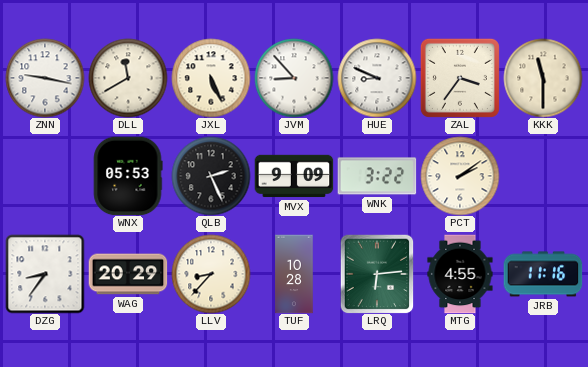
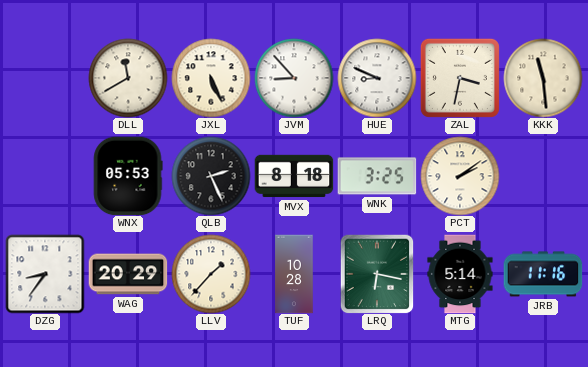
ZNN: 9:17 -> none
ZAL: 3:36 -> 3:32
KKK: 11:30 -> 11:29
MVX: 9:09 -> 8:18
WNK: 3:22 -> 3:25
LLV: 8:37 -> 1:37
LRQ: 6:14 -> 6:17
MTG: 4:55 -> 5:14
